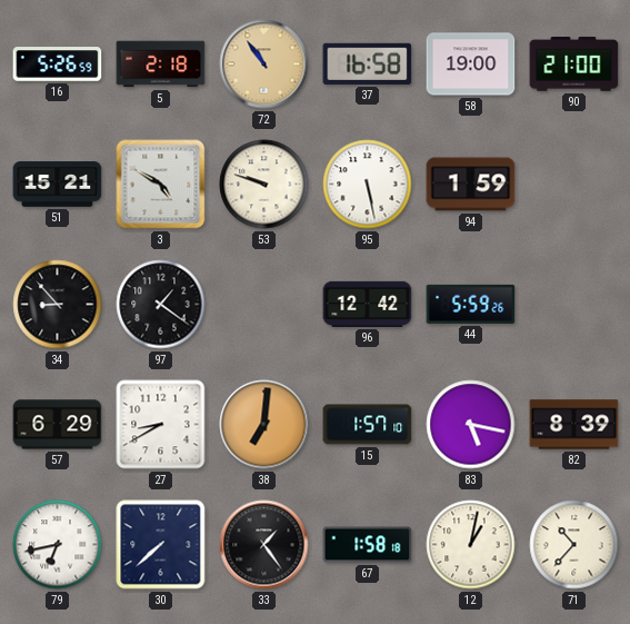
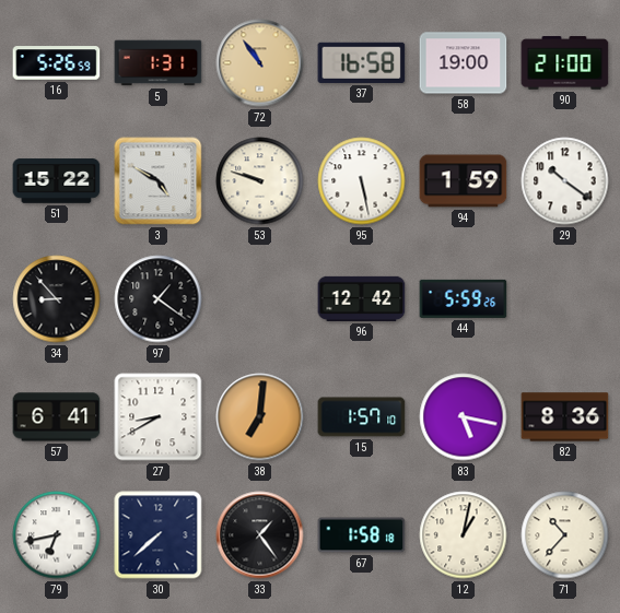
5: 2:18 -> 1:31
51: 15:21 -> 15:22
29: none -> 10:21
57: 6:29 -> 6:41
82: 8:39 -> 8:36
